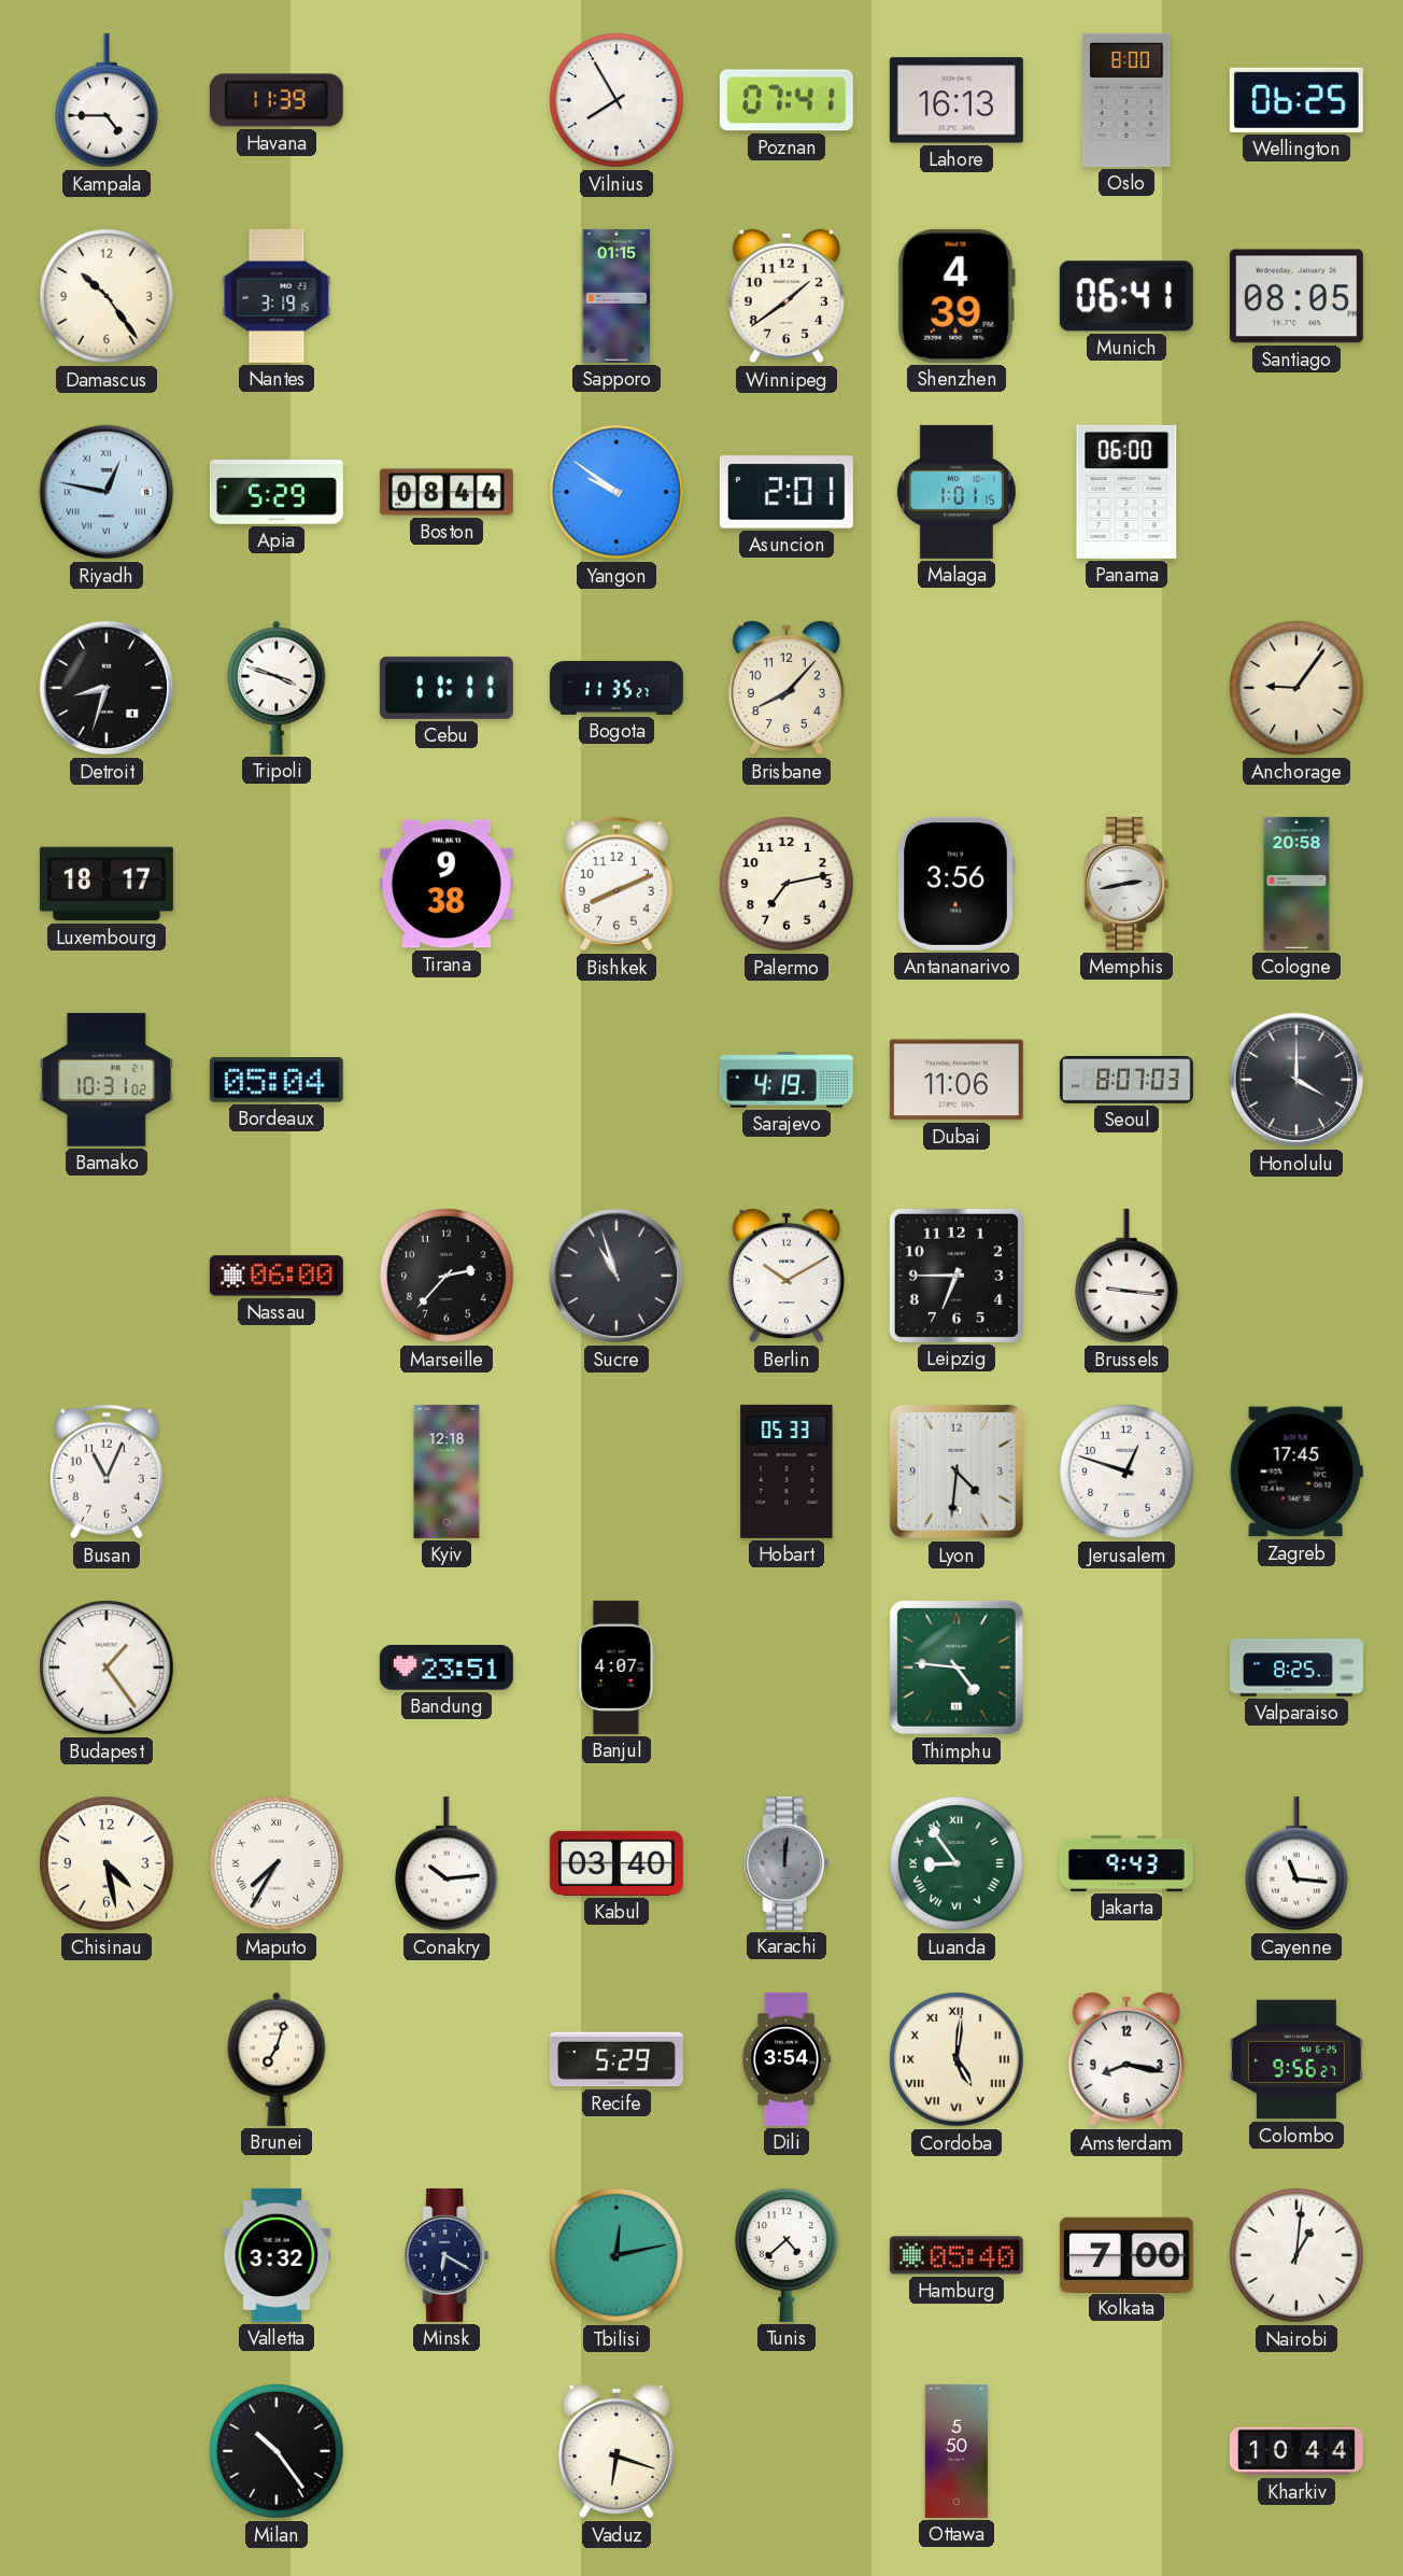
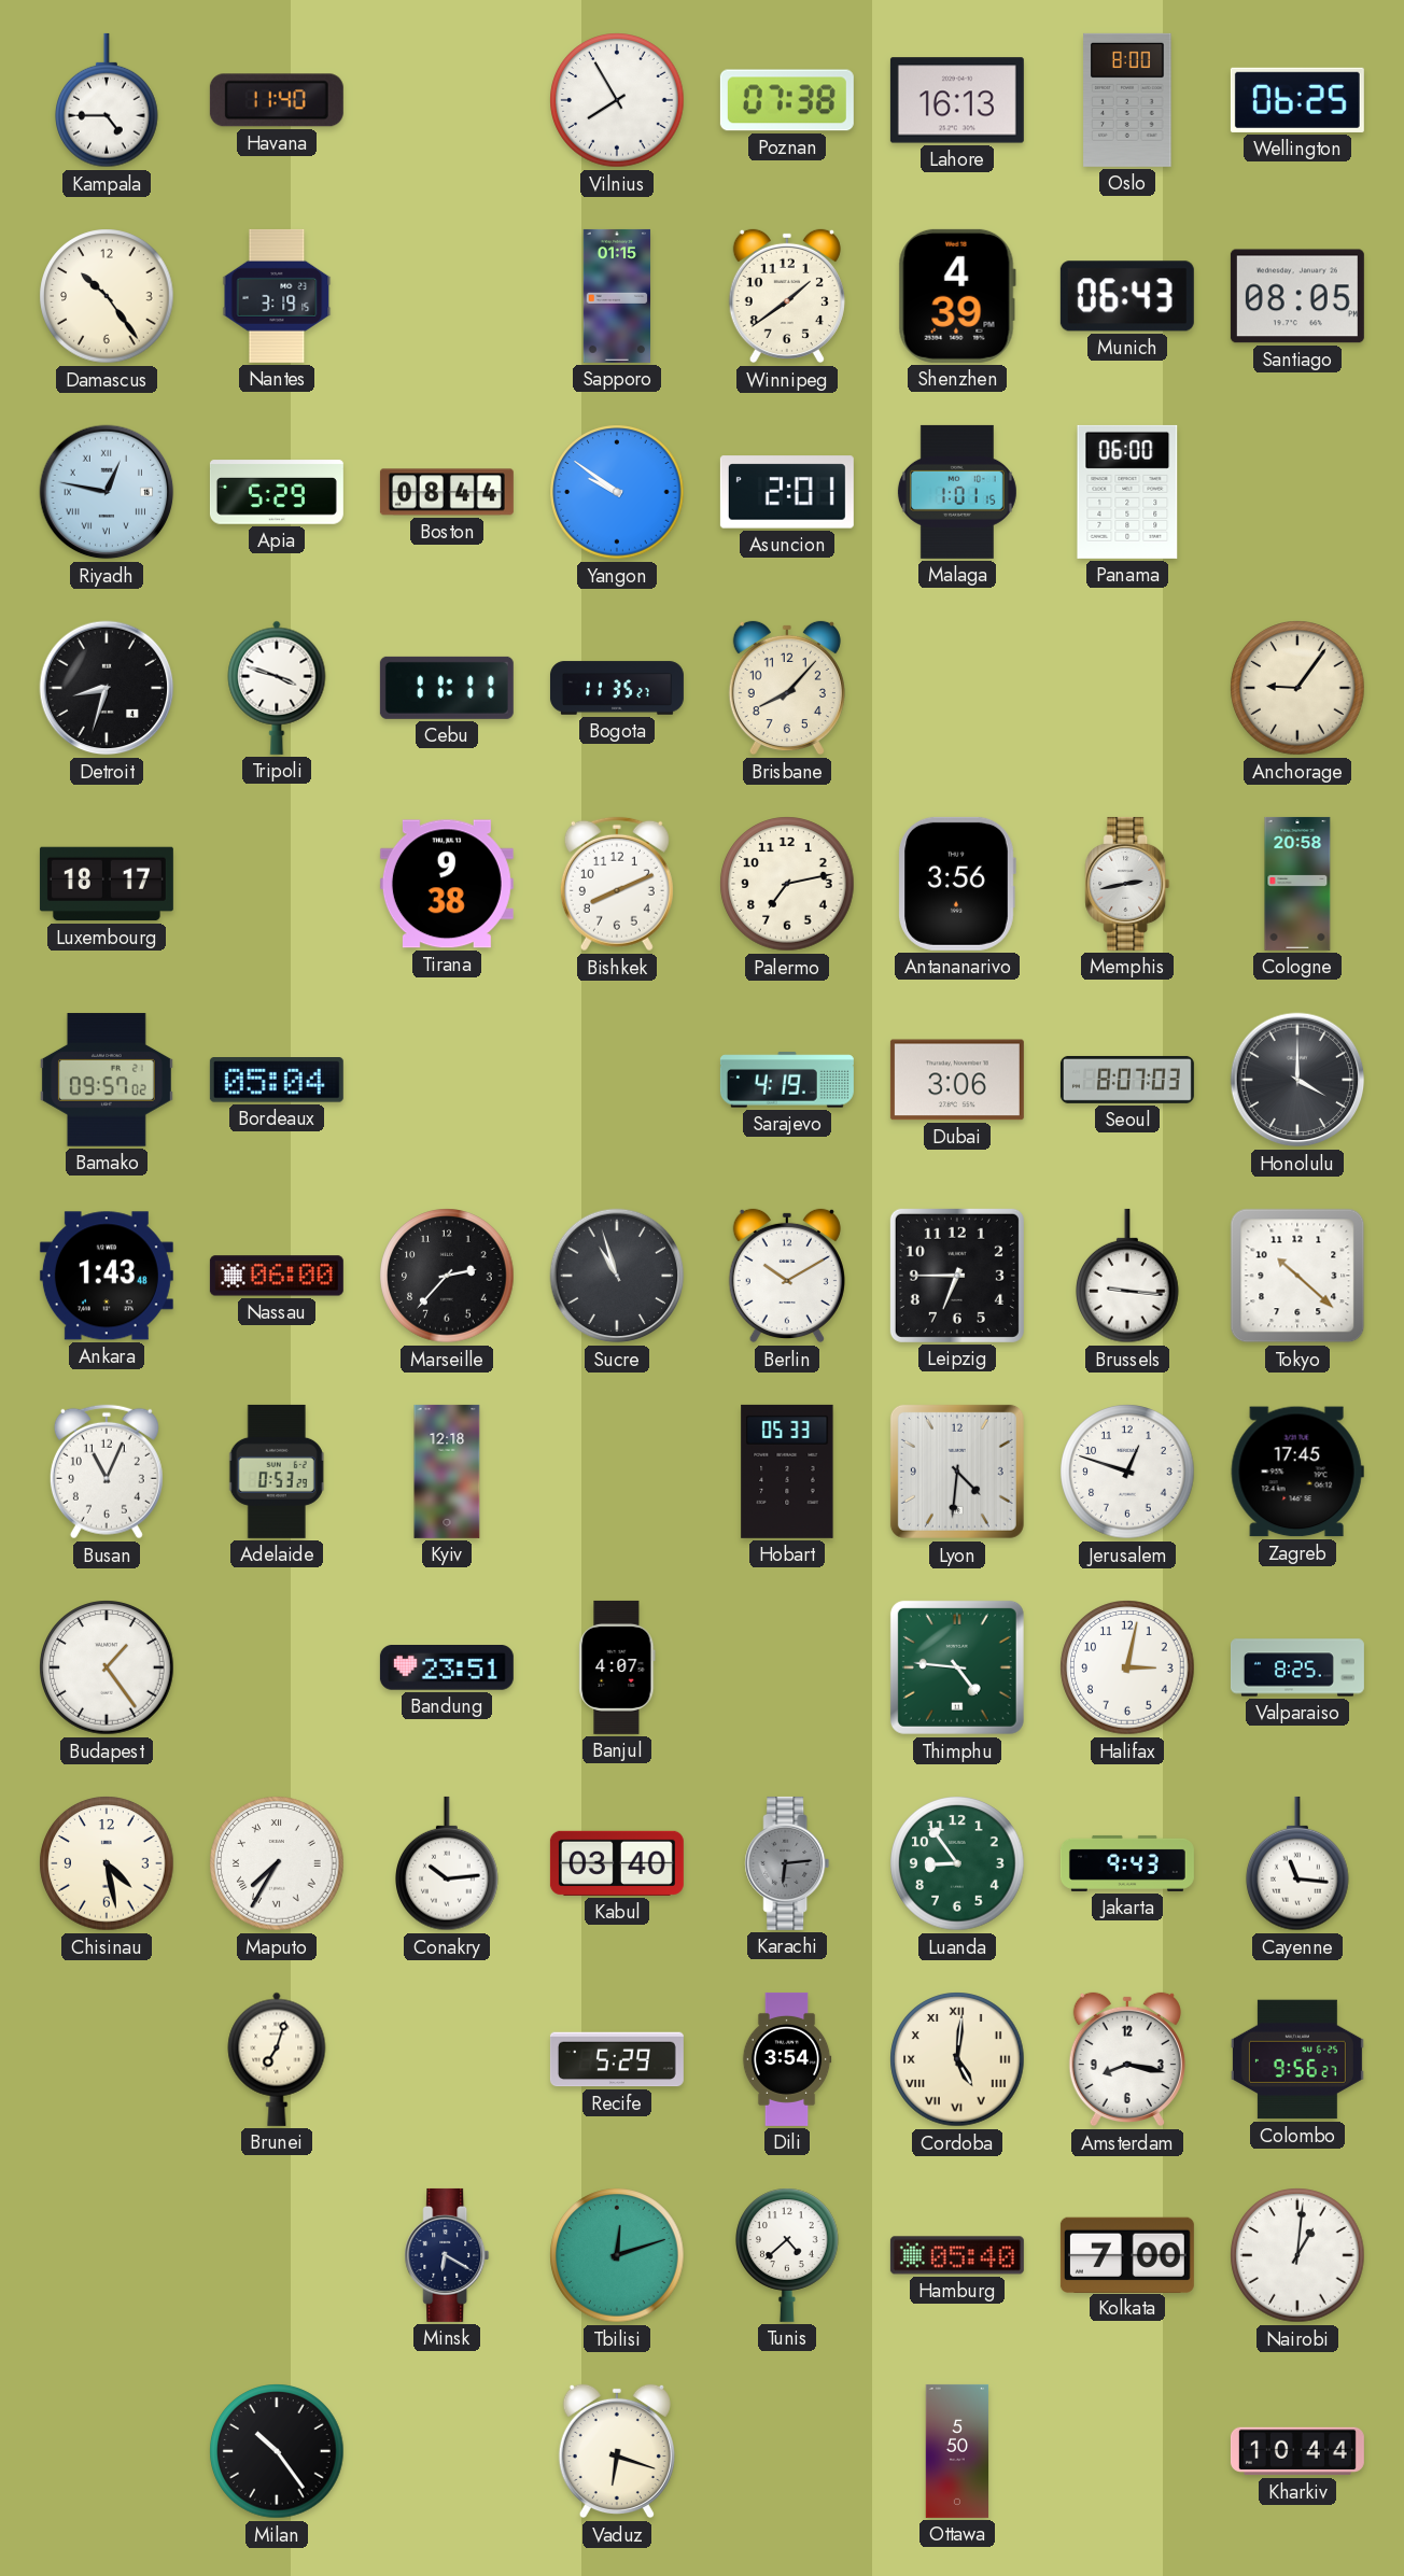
Havana: 11:39 -> 11:40
Poznan: 07:41 -> 07:38
Munich: 06:41 -> 06:43
Bamako: 10:31 -> 09:57
Dubai: 11:06 -> 3:06
Ankara: none -> 1:43
Tokyo: none -> 10:22
Adelaide: none -> 0:53
Halifax: none -> 3:02
Karachi: 12:01 -> 6:14
Luanda numerals: Roman -> Arabic
Valletta: 3:32 -> none
Tbilisi: 12:13 -> 12:12
